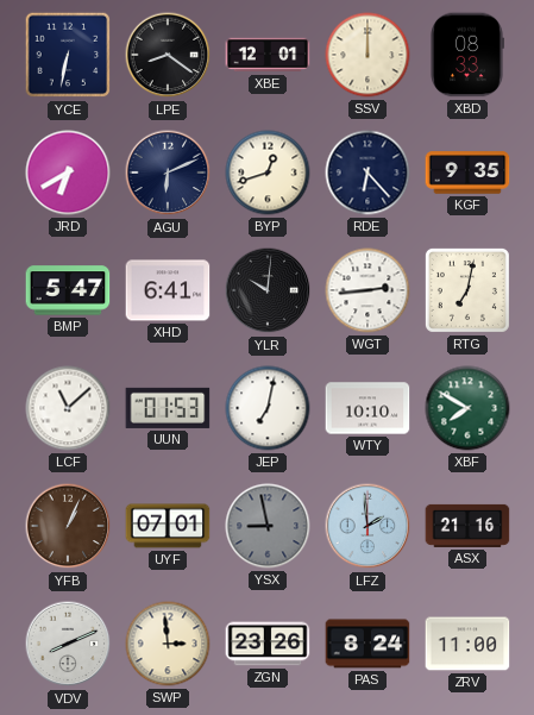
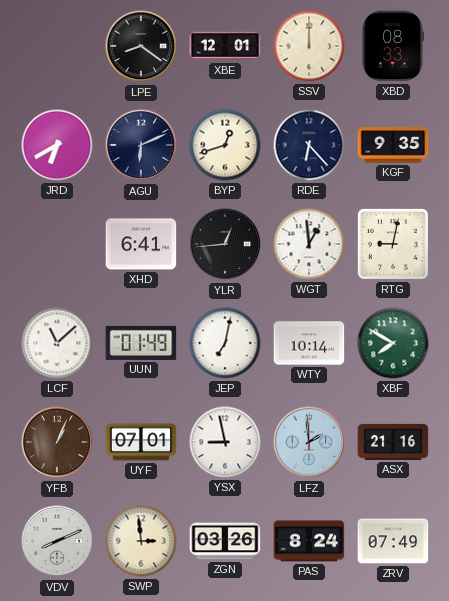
YCE: 6:32 -> none
BMP: 5:47 -> none
YLR: 10:01 -> 12:44
WGT: 2:44 -> 12:59
RTG: 7:02 -> 9:02
UUN: 01:53 -> 01:49
WTY: 10:10 -> 10:14
YSX dial: grey -> white
ZGN: 23:26 -> 03:26
ZRV: 11:00 -> 07:49
